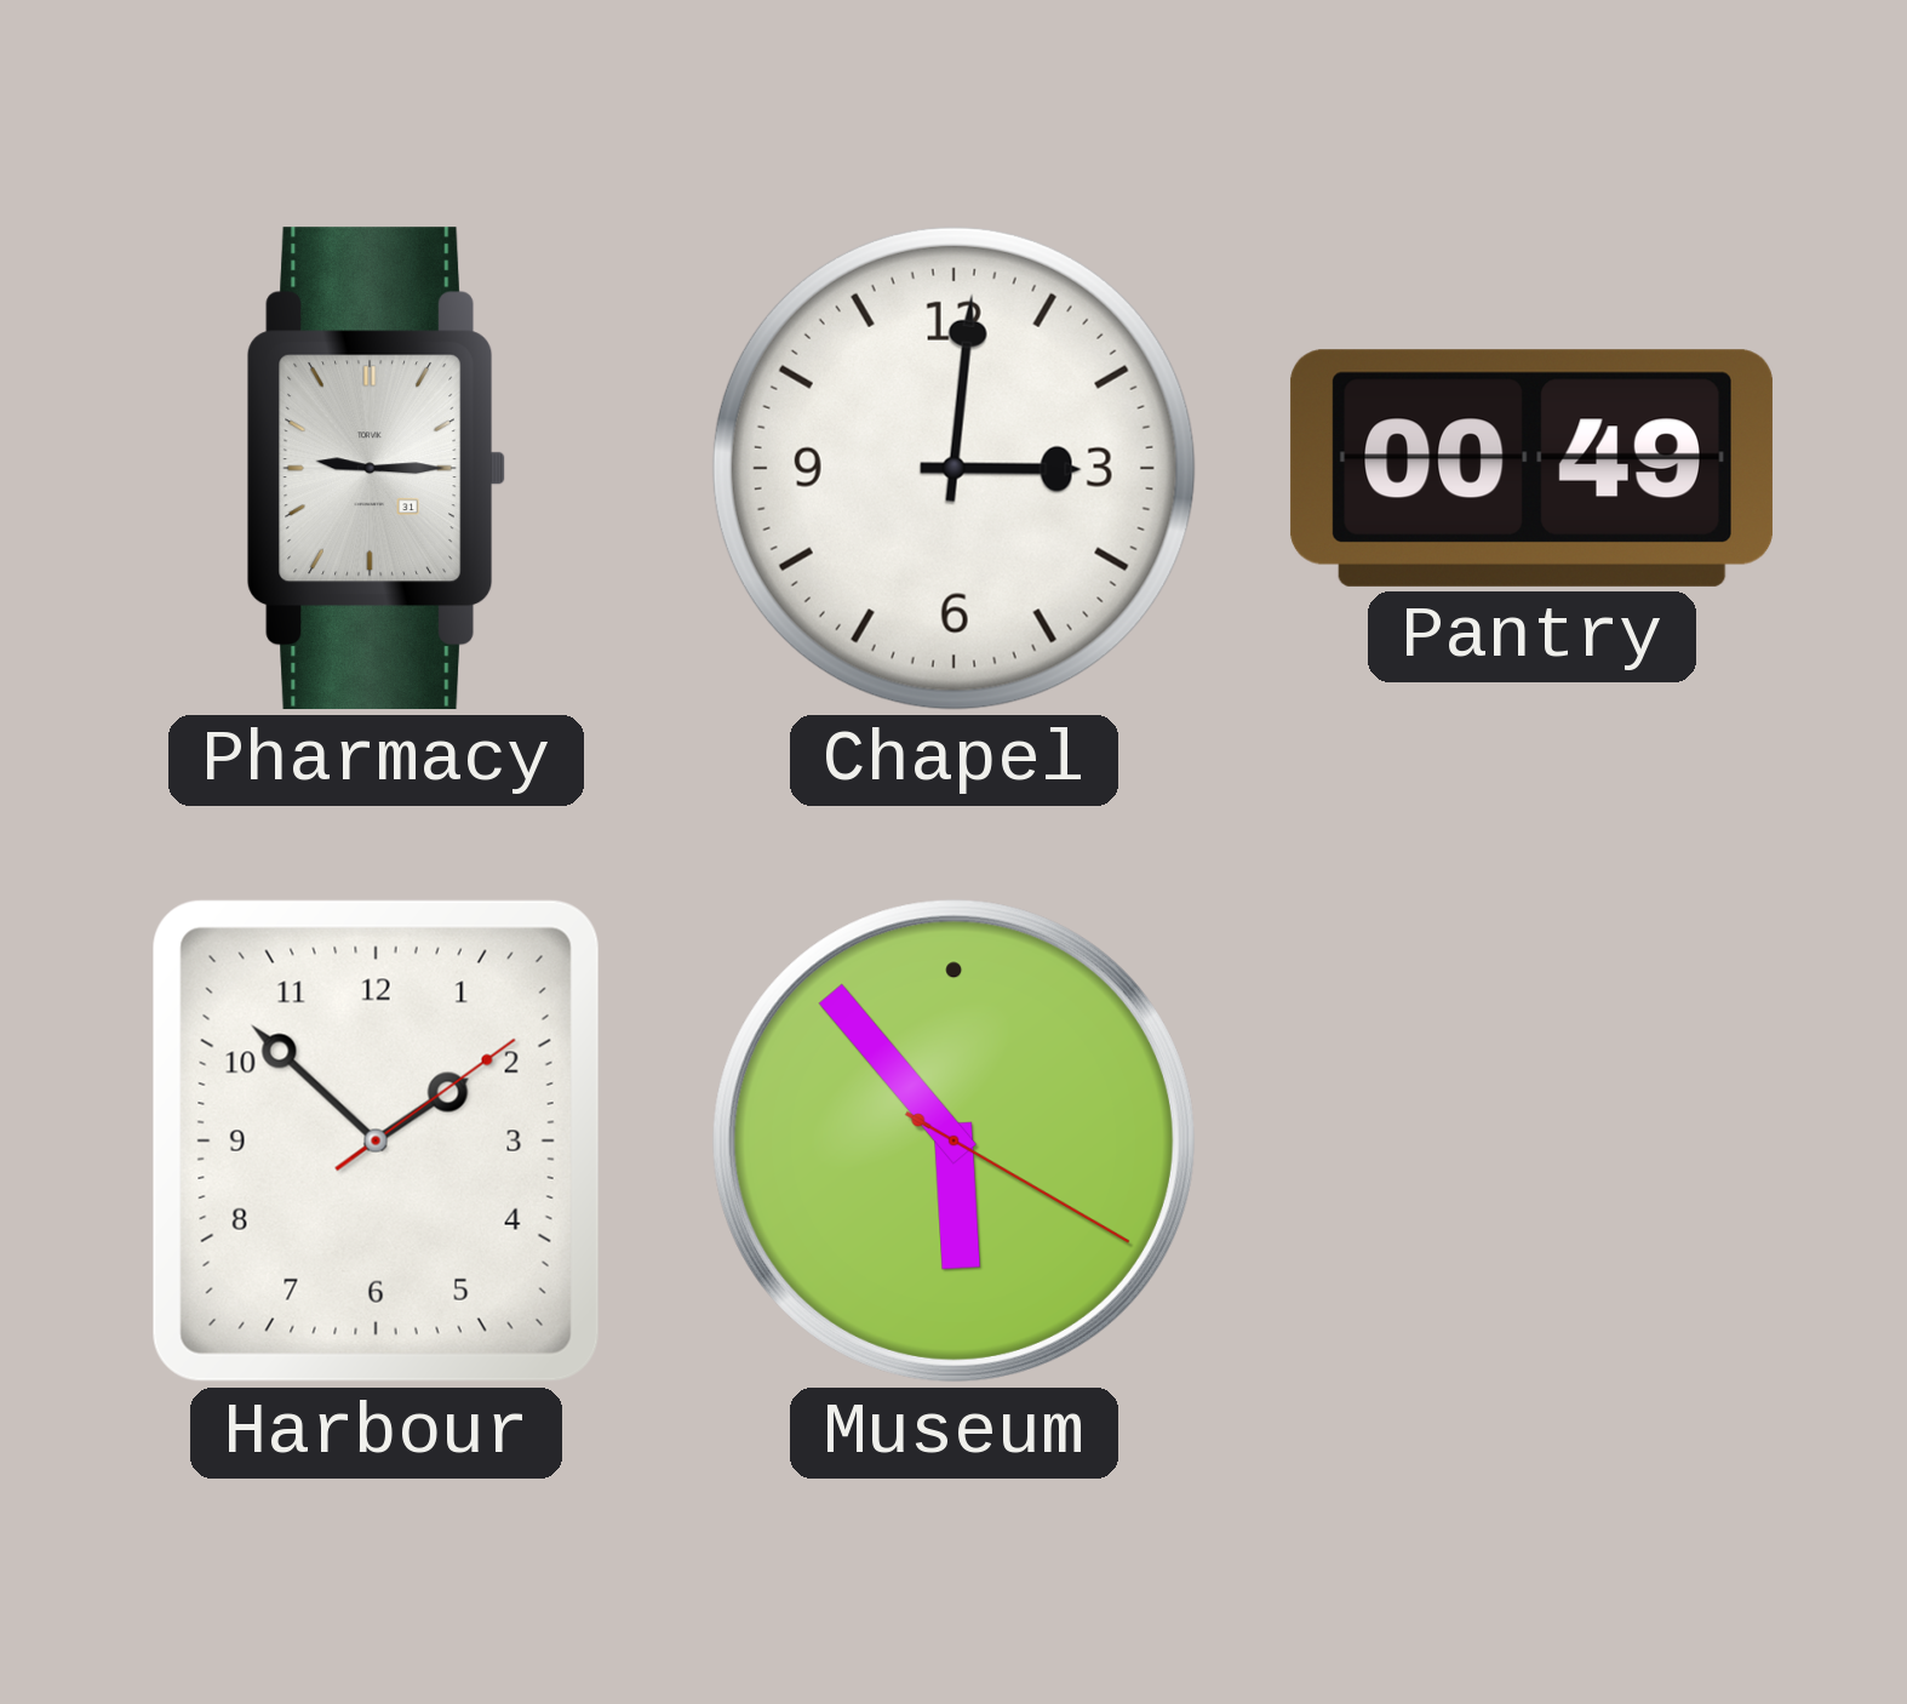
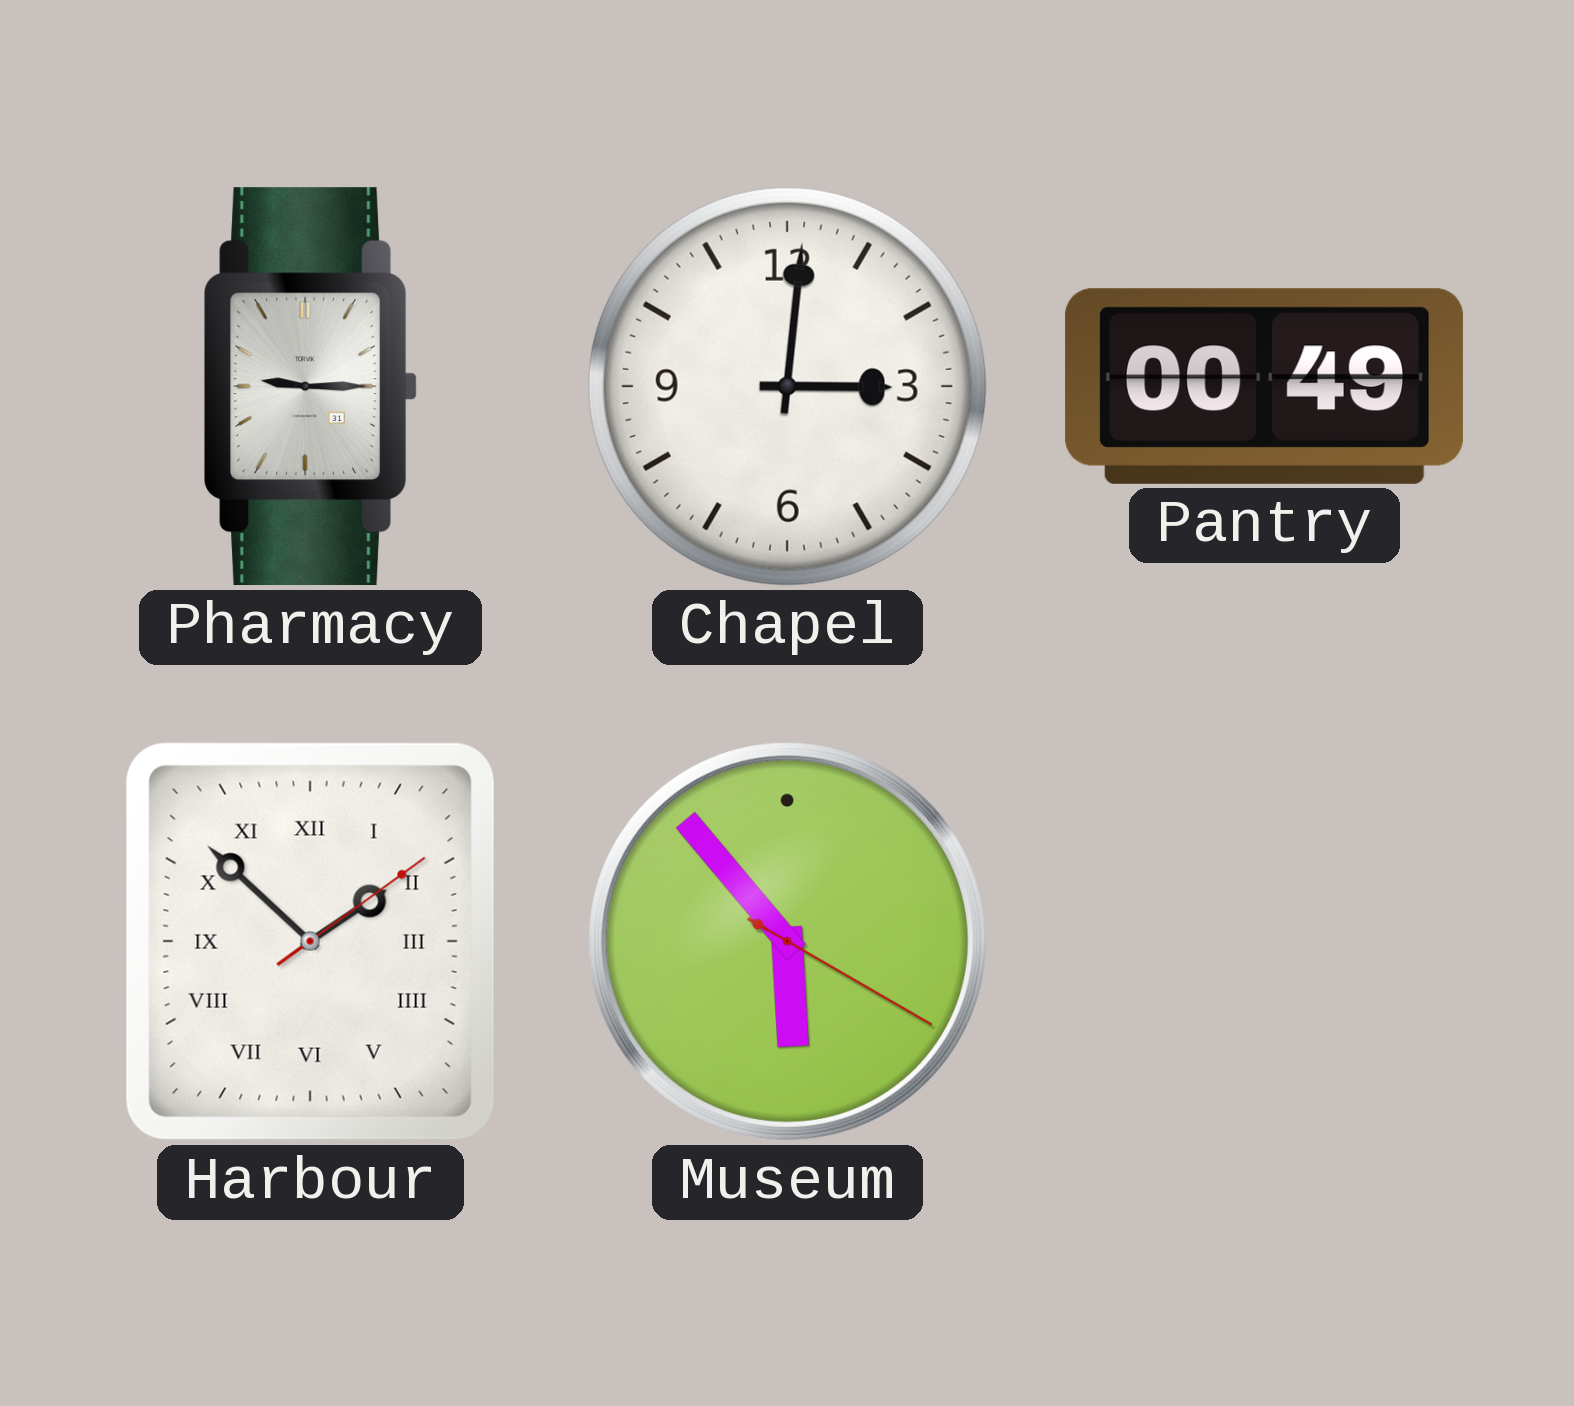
Harbour numerals: Arabic -> Roman
